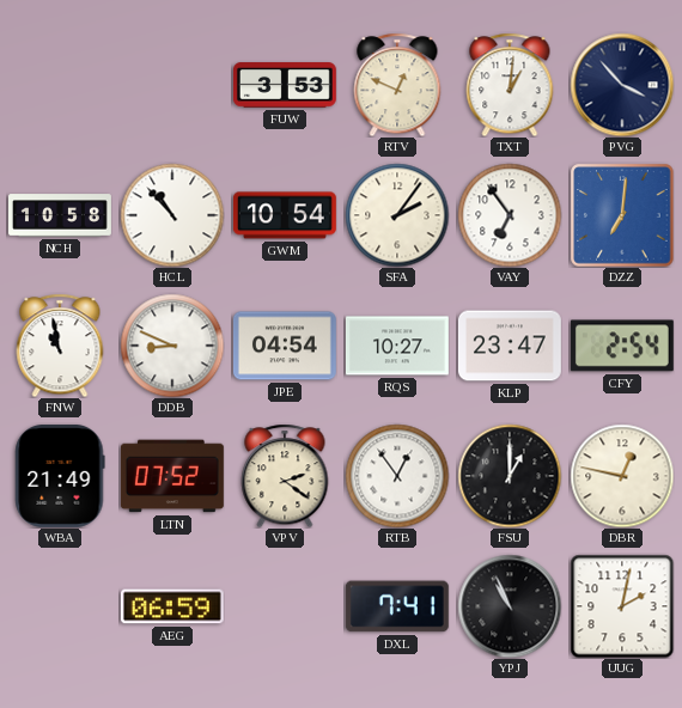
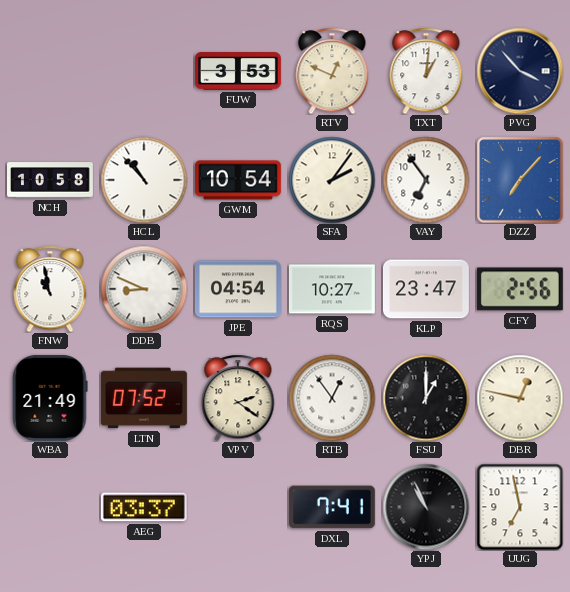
DZZ: 7:01 -> 7:07
CFY: 2:54 -> 2:56
AEG: 06:59 -> 03:37
UUG: 2:02 -> 6:58
